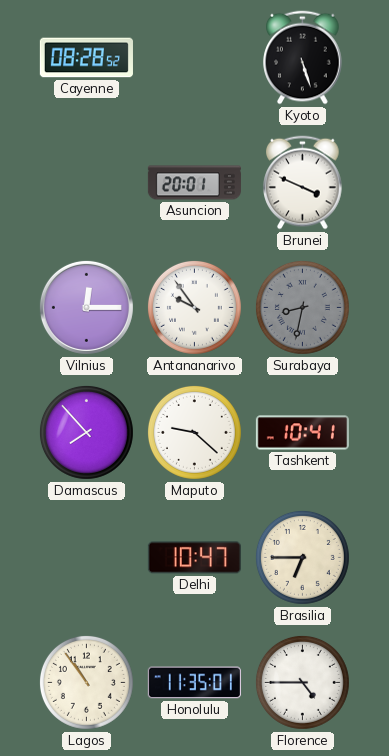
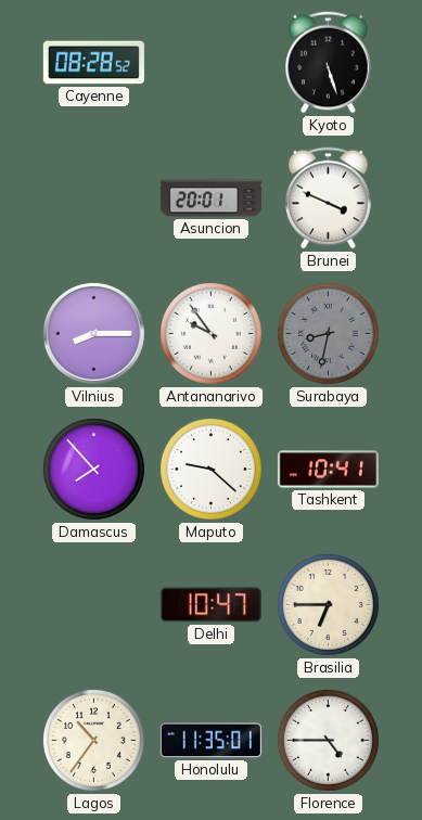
Vilnius: 12:15 -> 8:15
Lagos: 10:54 -> 10:36
